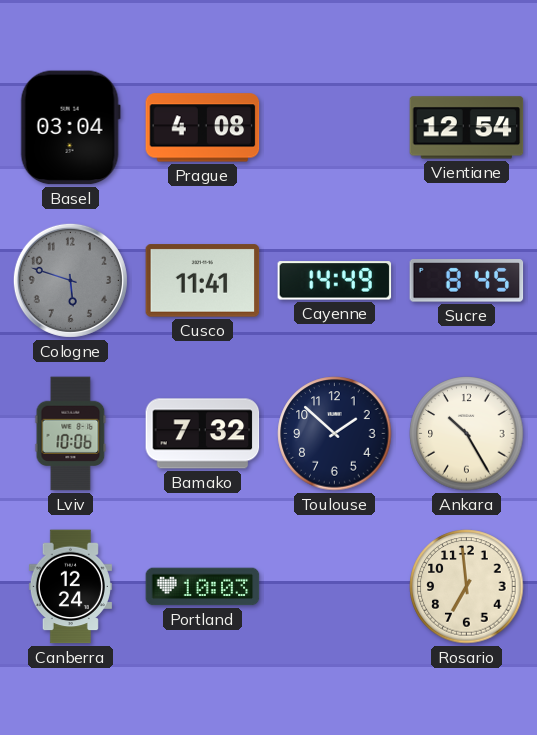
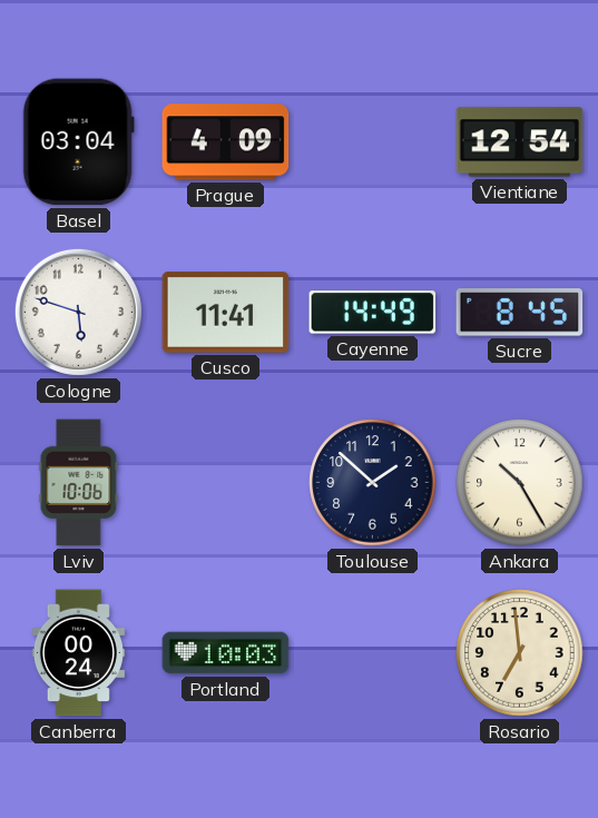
Prague: 4:08 -> 4:09
Cologne dial: grey -> white
Bamako: 7:32 -> none
Canberra: 12:24 -> 00:24
